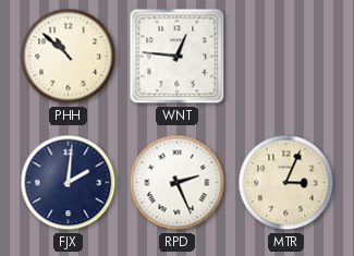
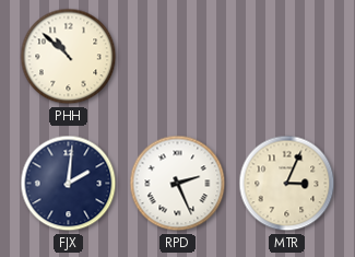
WNT: 12:46 -> none
